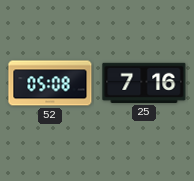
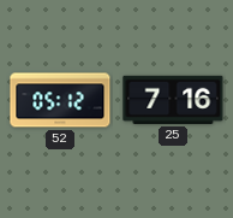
52: 05:08 -> 05:12
